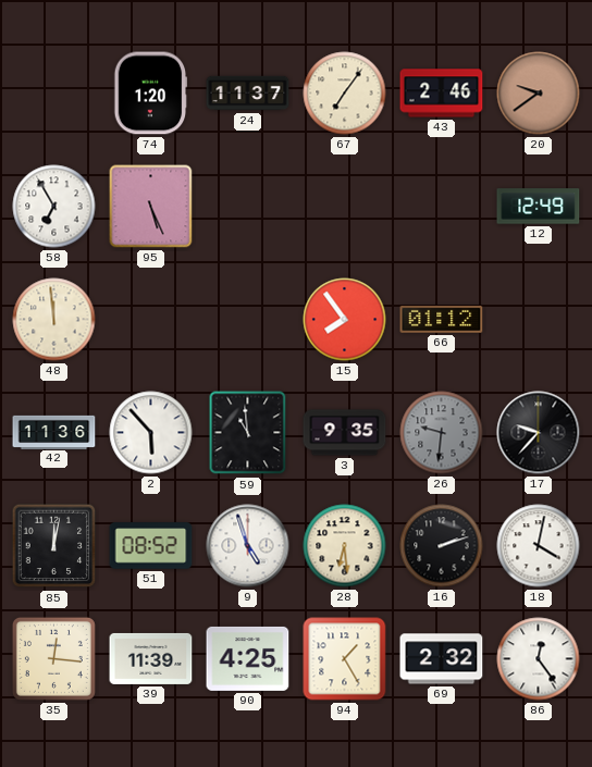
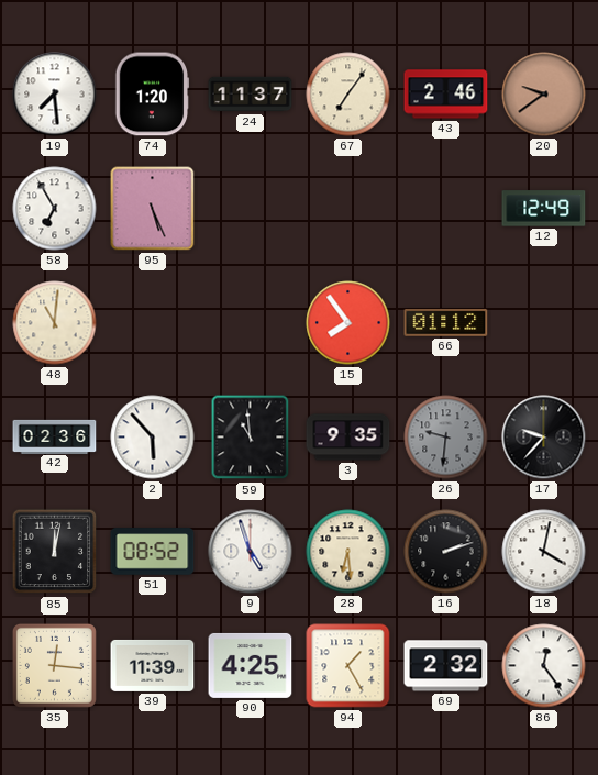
19: none -> 7:29
48: 11:59 -> 11:01
42: 11:36 -> 02:36
